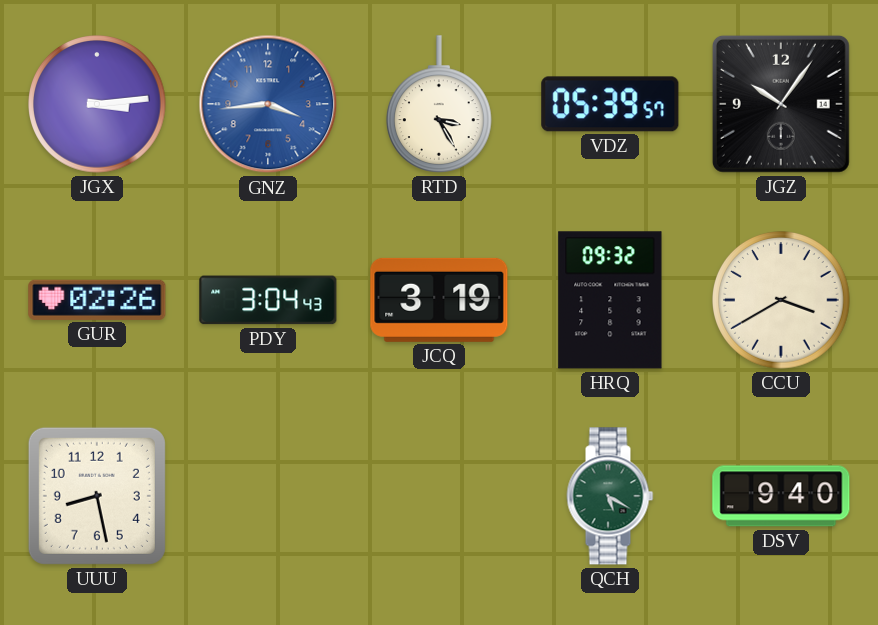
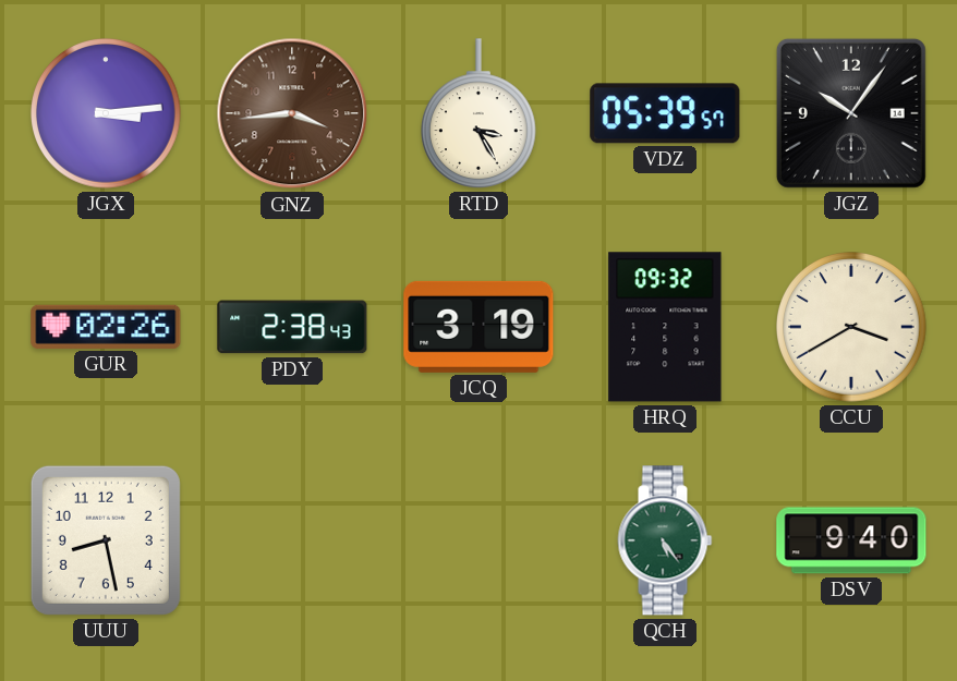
GNZ dial: blue -> brown
PDY: 3:04 -> 2:38
QCH: 5:20 -> 5:24
